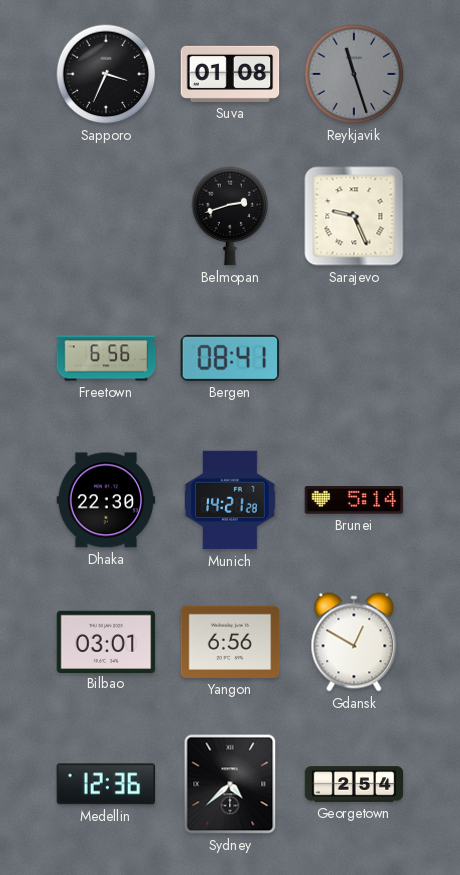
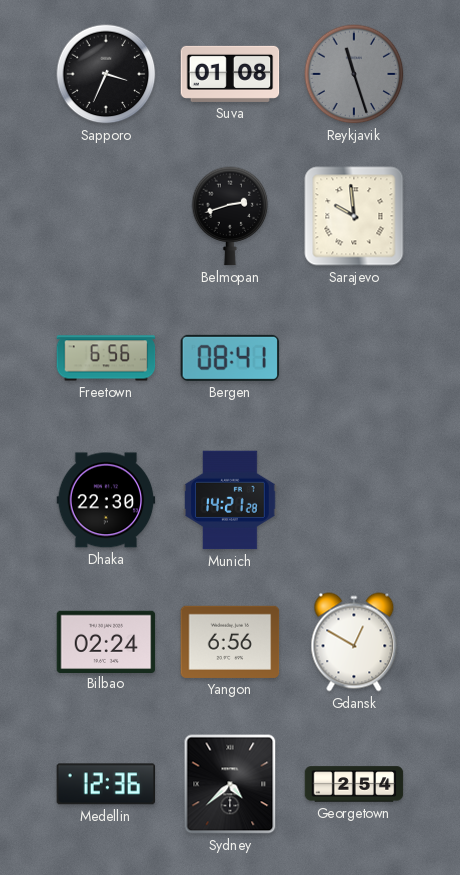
Sarajevo: 9:26 -> 9:59
Brunei: 5:14 -> none
Bilbao: 03:01 -> 02:24
